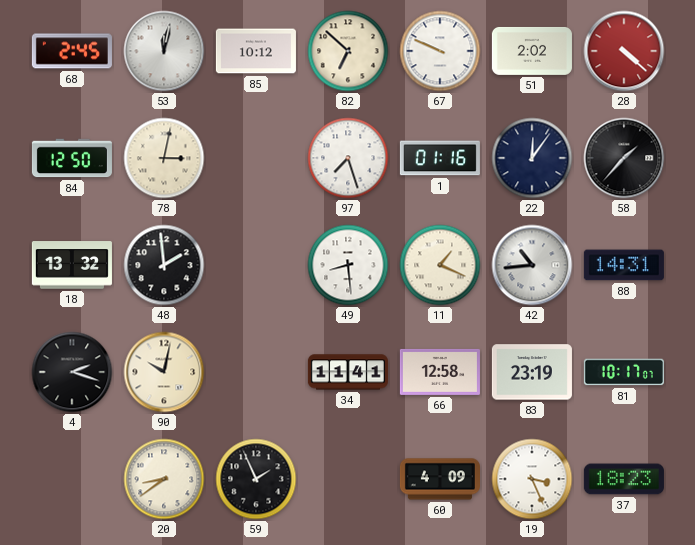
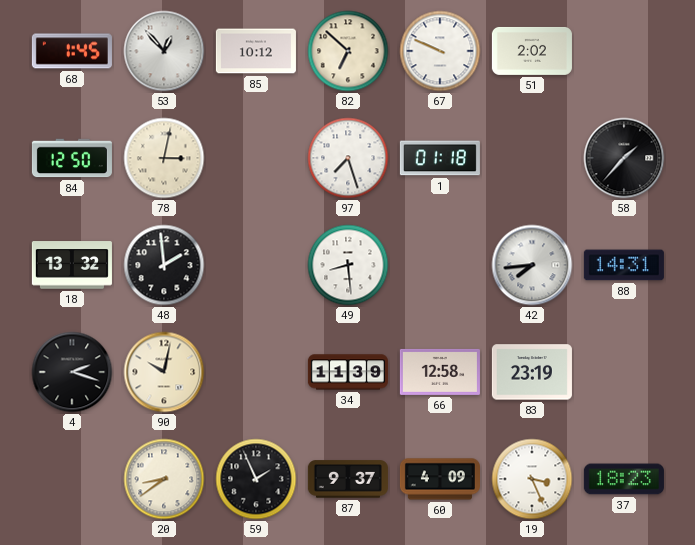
68: 2:45 -> 1:45
53: 12:02 -> 12:53
28: 4:22 -> none
1: 01:16 -> 01:18
22: 12:06 -> none
11: 1:19 -> none
42: 10:44 -> 7:44
34: 11:41 -> 11:39
81: 10:17 -> none
87: none -> 9:37
